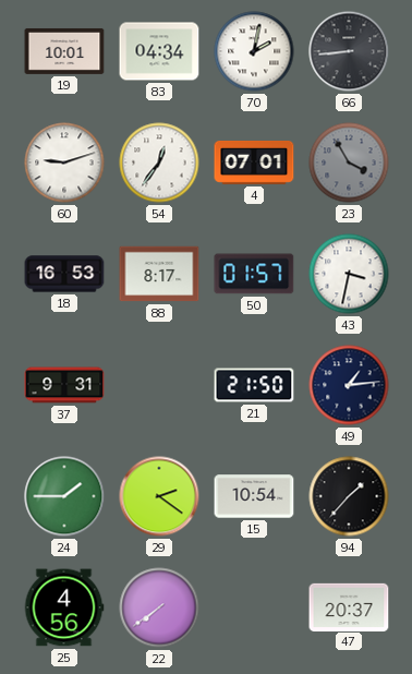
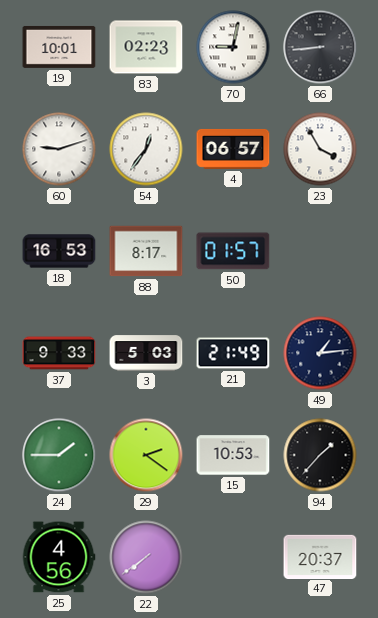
83: 04:34 -> 02:23
70: 2:02 -> 9:02
4: 07:01 -> 06:57
23 dial: grey -> white
43: 3:32 -> none
37: 9:31 -> 9:33
3: none -> 5:03
21: 21:50 -> 21:49
15: 10:54 -> 10:53
